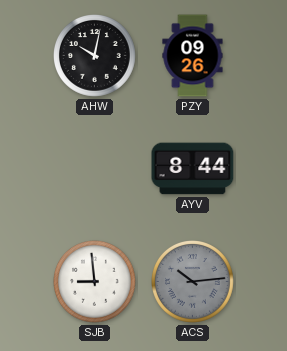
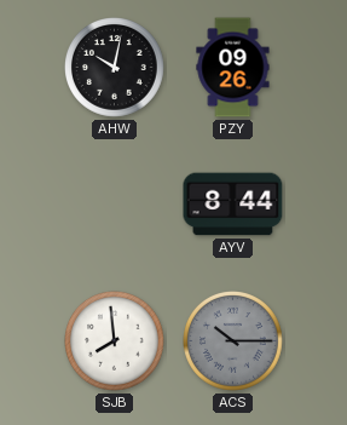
SJB: 8:59 -> 7:59
ACS: 10:14 -> 10:15
